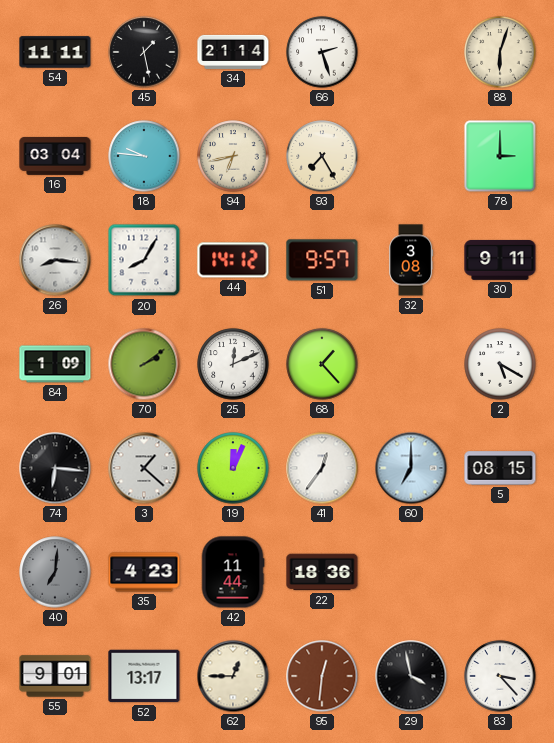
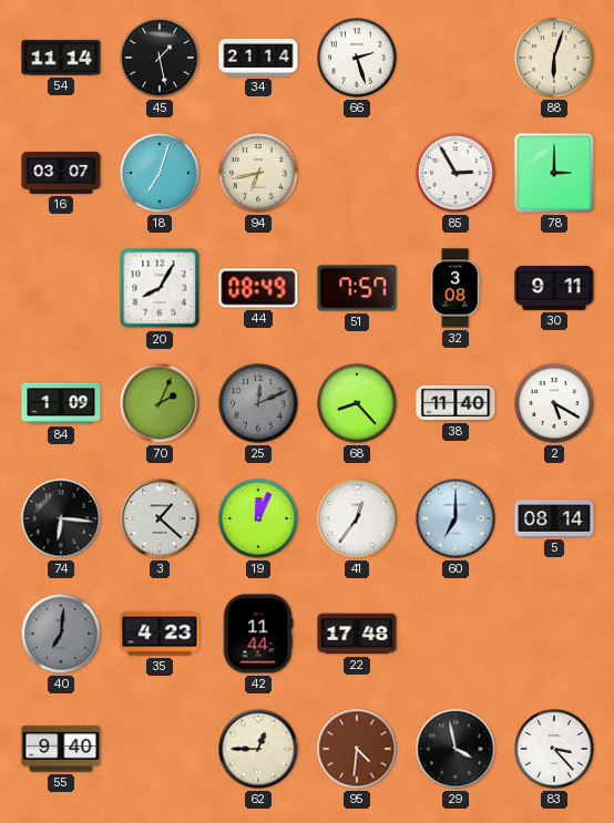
54: 11:11 -> 11:14
16: 03:04 -> 03:07
18: 9:46 -> 7:03
93: 7:25 -> none
85: none -> 2:55
26: 8:16 -> none
44: 14:12 -> 08:49
51: 9:57 -> 7:57
70: 2:09 -> 2:04
25 dial: white -> grey
68: 1:23 -> 8:23
38: none -> 11:40
5: 08:15 -> 08:14
22: 18:36 -> 17:48
55: 9:01 -> 9:40
52: 13:17 -> none
95: 12:31 -> 4:31
